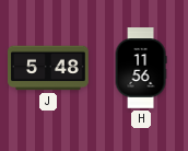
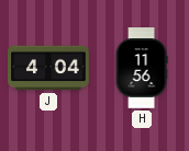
J: 5:48 -> 4:04
